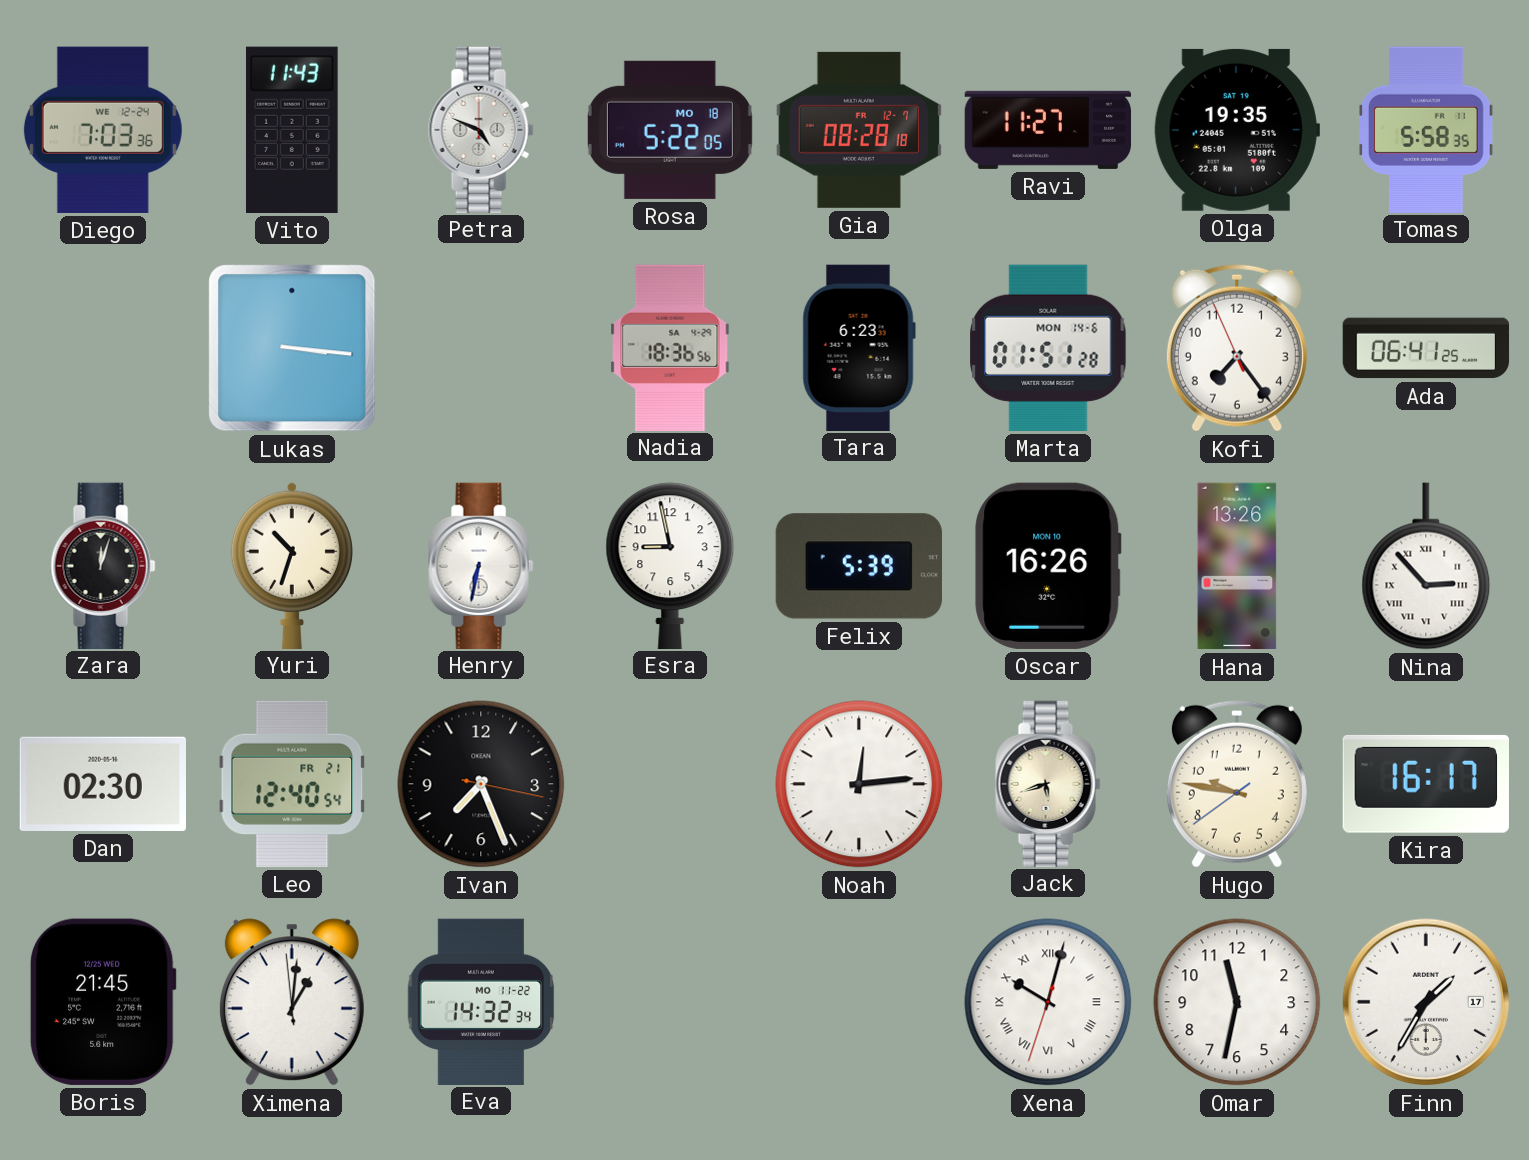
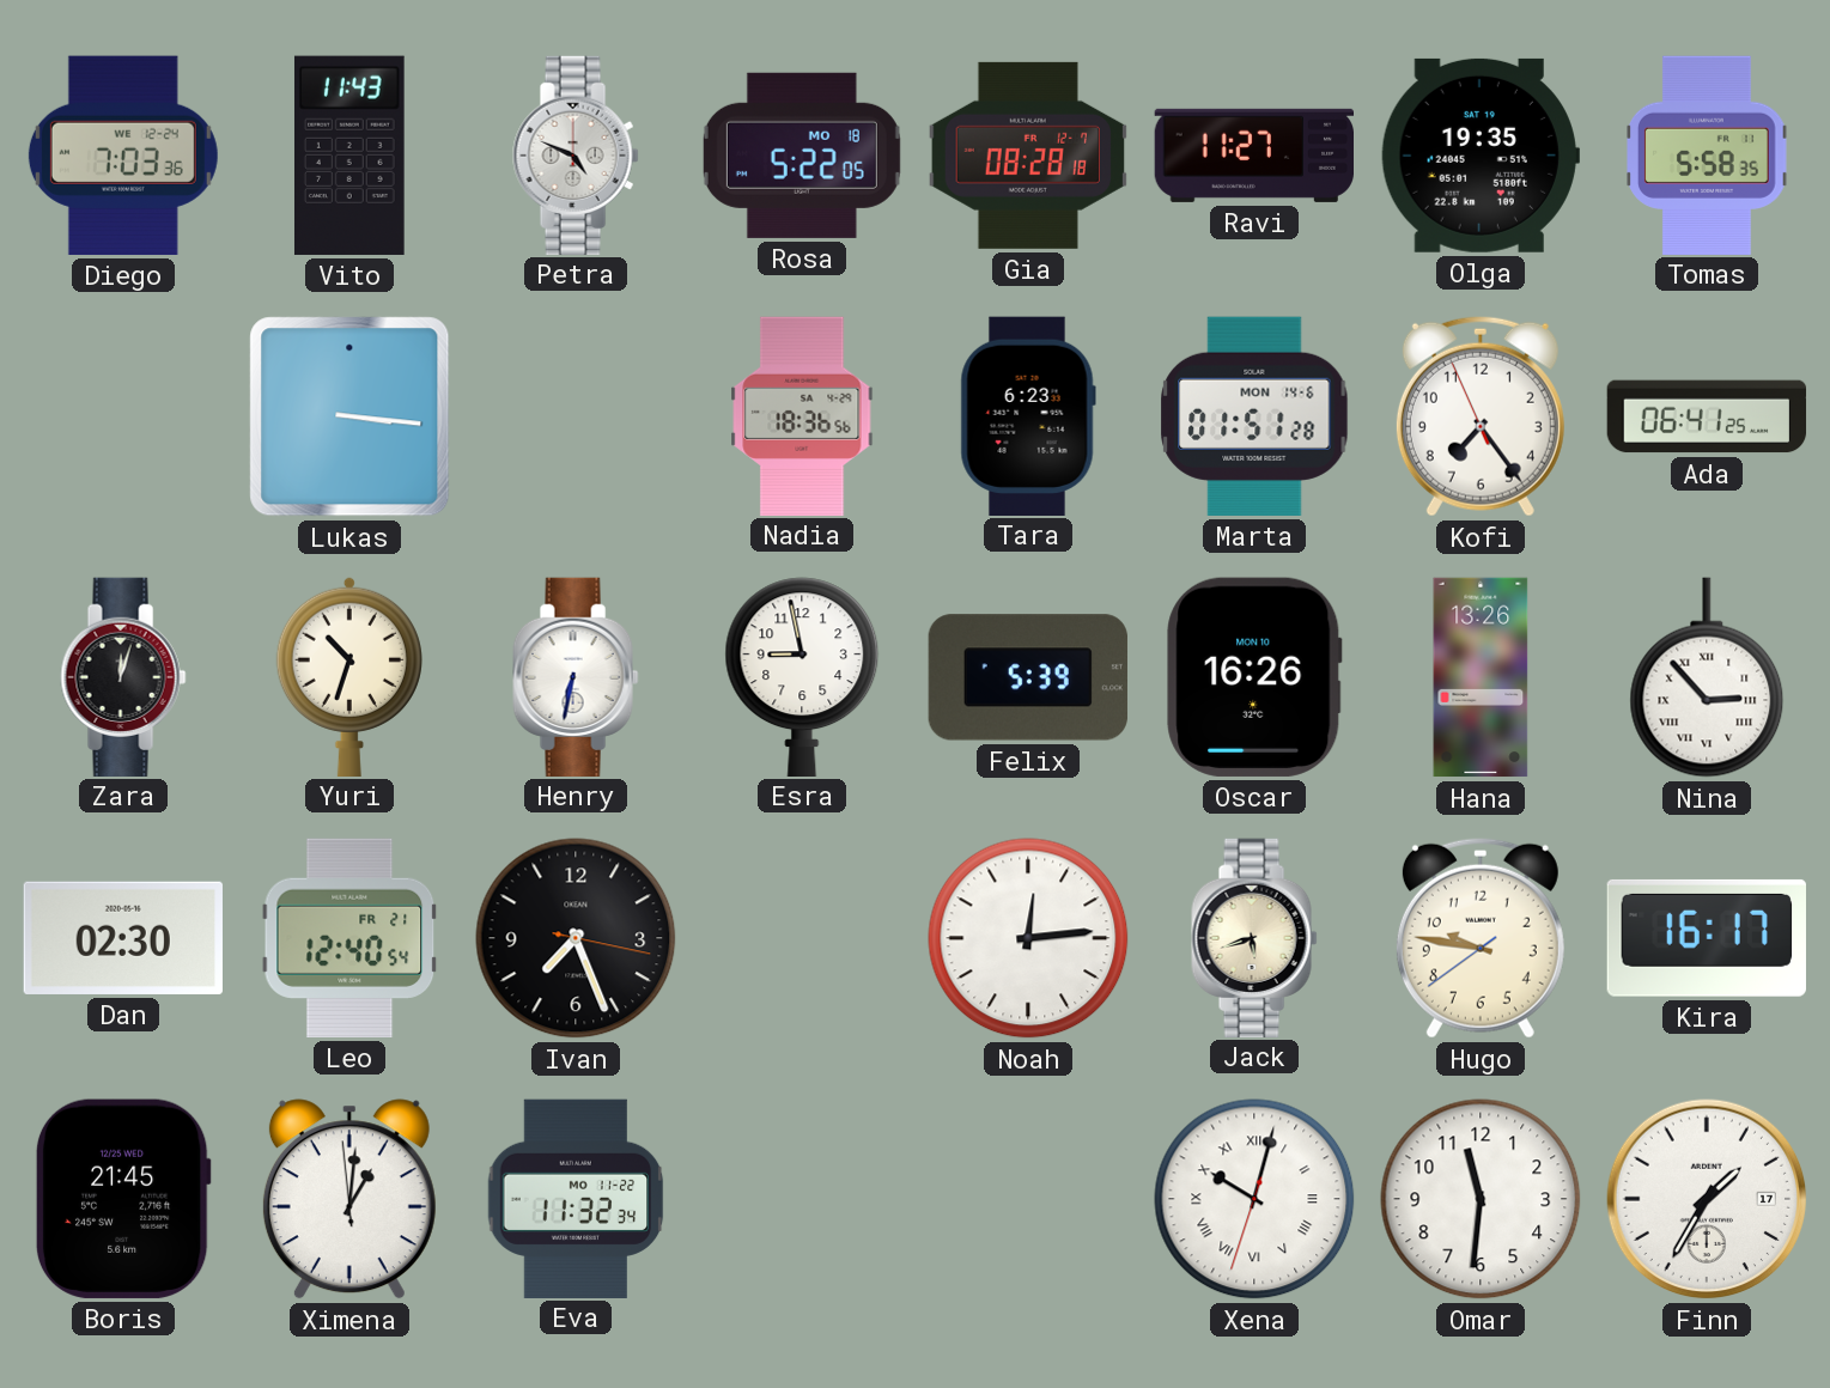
Eva: 14:32 -> 11:32
Omar: 11:32 -> 11:31
